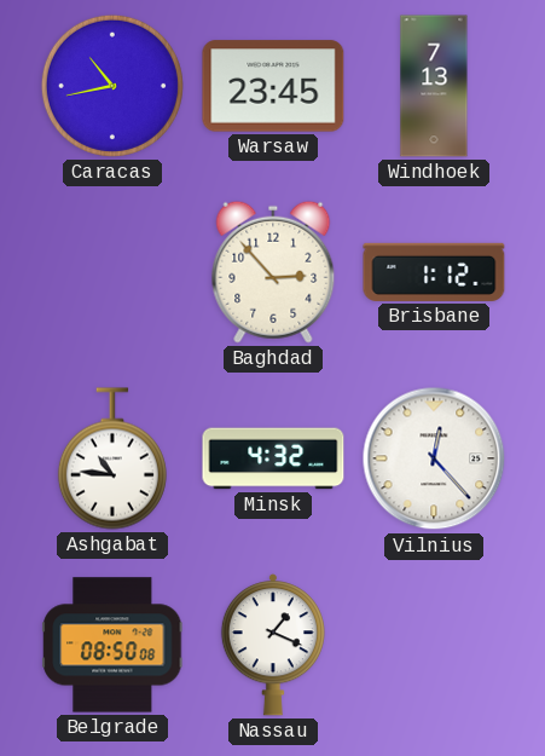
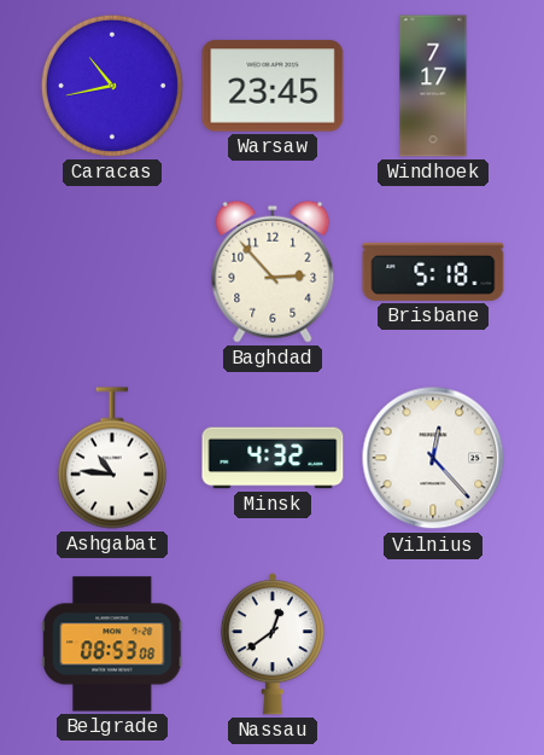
Windhoek: 7:13 -> 7:17
Brisbane: 1:12 -> 5:18
Belgrade: 08:50 -> 08:53
Nassau: 1:19 -> 12:39
